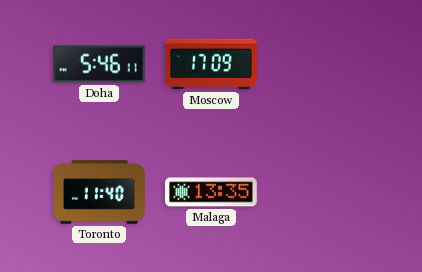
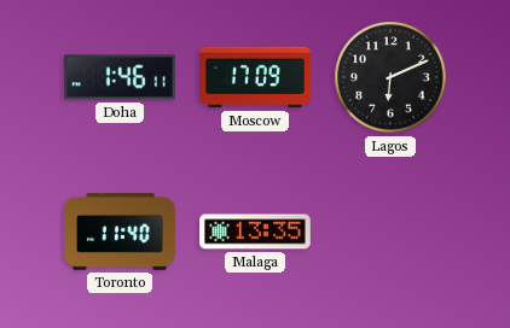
Doha: 5:46 -> 1:46
Lagos: none -> 6:11
